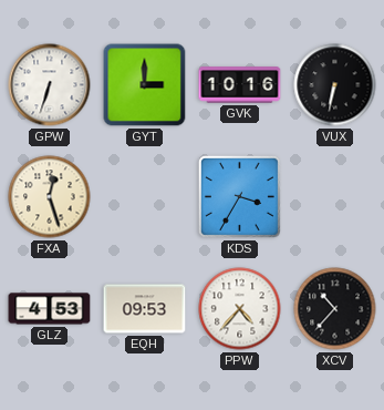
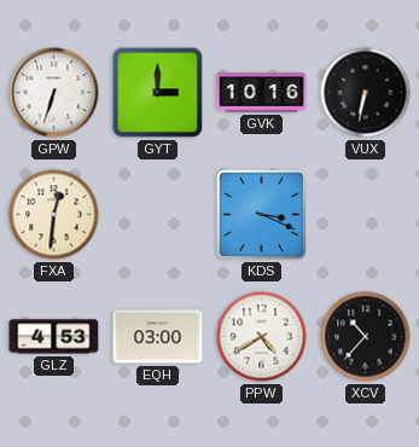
FXA: 12:27 -> 12:31
KDS: 3:35 -> 3:19
EQH: 09:53 -> 03:00
PPW: 4:37 -> 4:40
